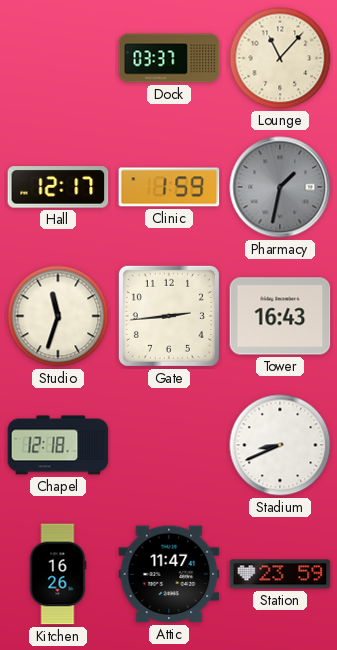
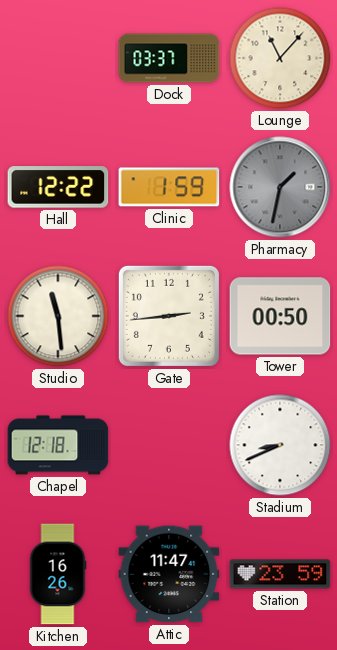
Hall: 12:17 -> 12:22
Studio: 11:33 -> 11:29
Tower: 16:43 -> 00:50
